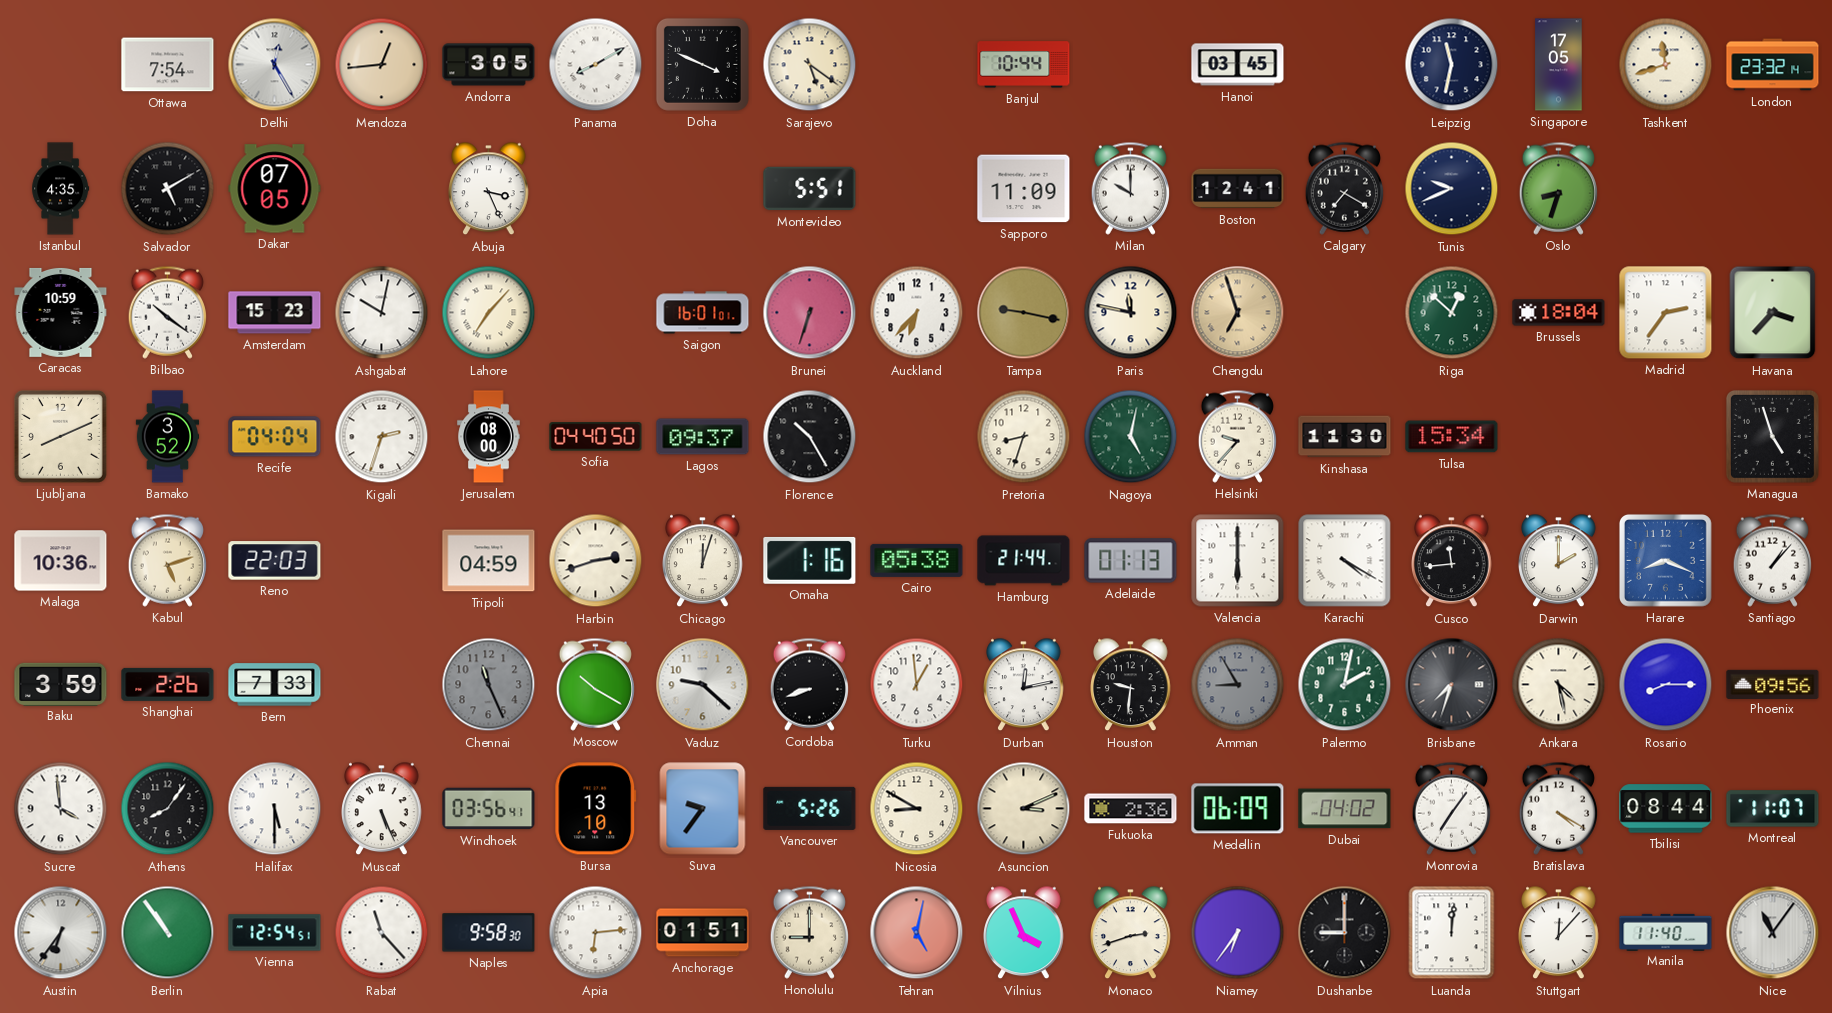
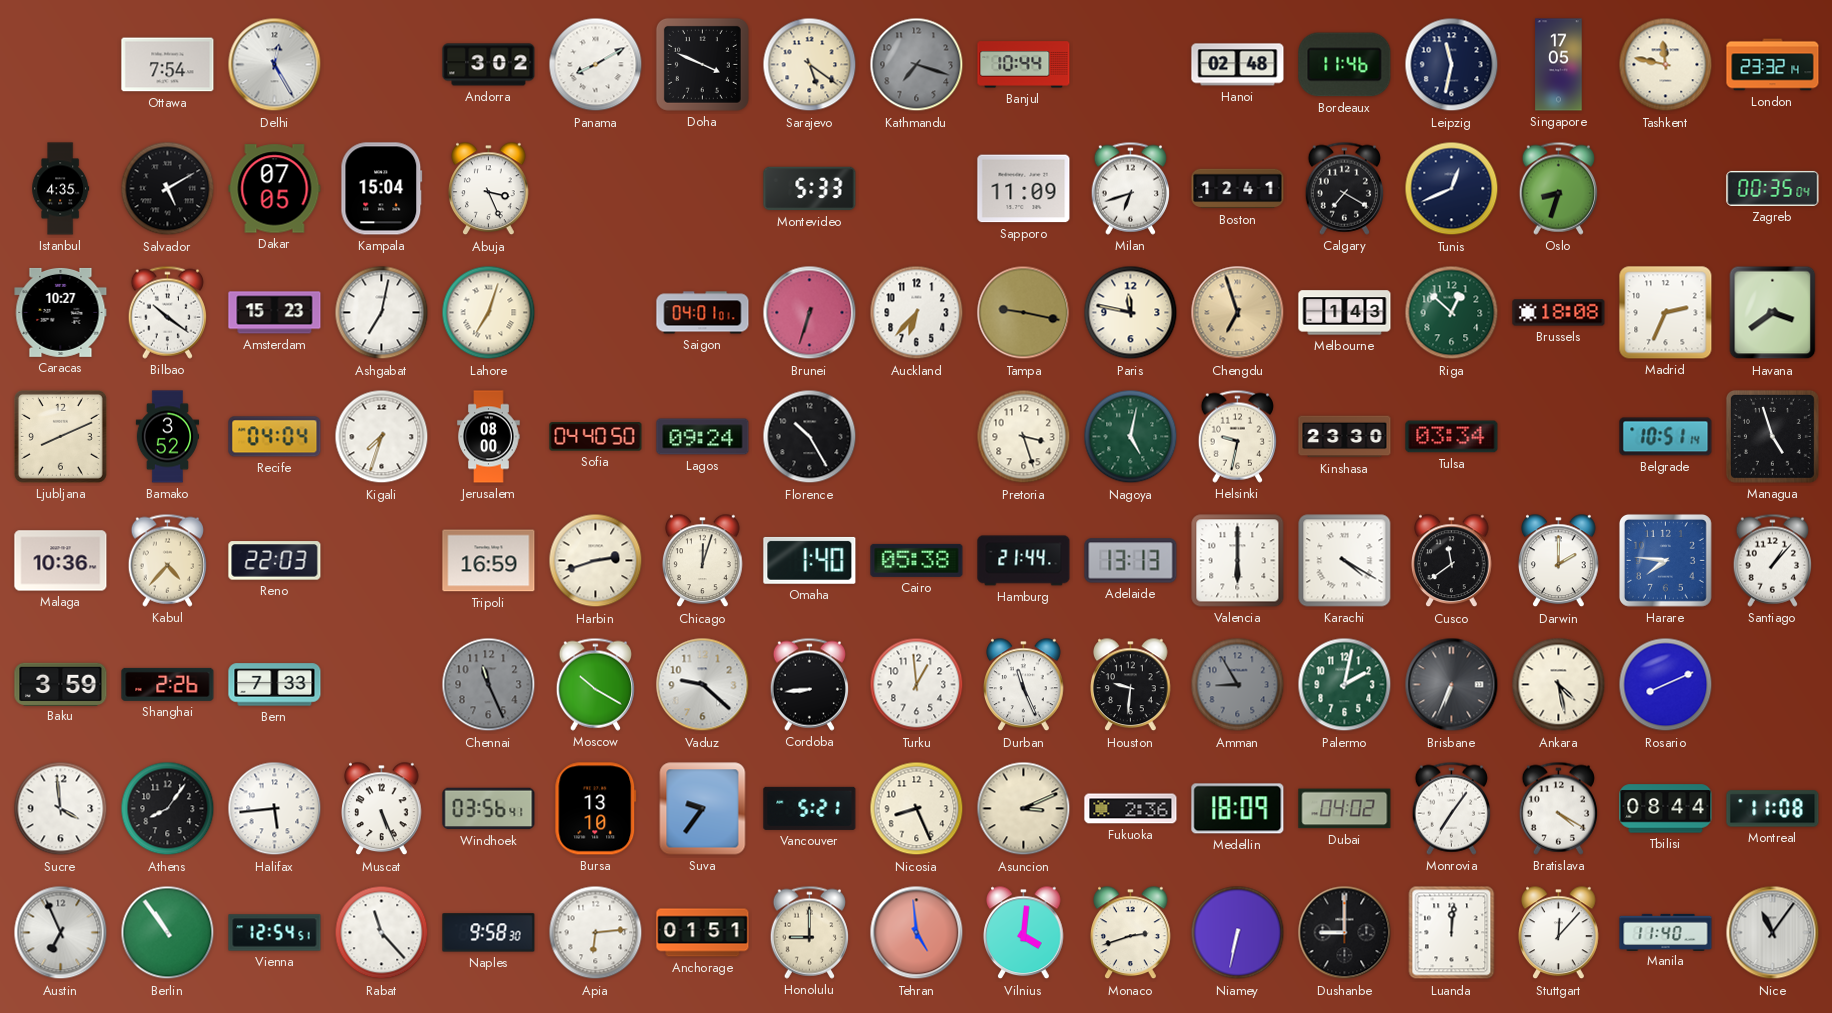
Mendoza: 12:44 -> none
Andorra: 3:05 -> 3:02
Kathmandu: none -> 7:18
Hanoi: 03:45 -> 02:48
Bordeaux: none -> 11:46
Tashkent: 11:42 -> 11:47
Kampala: none -> 15:04
Montevideo: 5:51 -> 5:33
Milan: 10:00 -> 6:42
Tunis: 9:41 -> 12:41
Zagreb: none -> 00:35
Caracas: 10:59 -> 10:27
Ashgabat: 10:02 -> 7:02
Lahore: 7:07 -> 7:03
Saigon: 16:01 -> 04:01
Melbourne: none -> 1:43
Brussels: 18:04 -> 18:08
Madrid: 2:36 -> 2:34
Havana: 3:37 -> 3:39
Kigali: 2:33 -> 7:33
Lagos: 09:37 -> 09:24
Pretoria: 8:33 -> 3:27
Helsinki: 9:37 -> 9:32
Kinshasa: 11:30 -> 23:30
Tulsa: 15:34 -> 03:34
Belgrade: none -> 10:51
Kabul: 5:12 -> 4:37
Tripoli: 04:59 -> 16:59
Omaha: 1:16 -> 1:40
Adelaide: 01:13 -> 13:13
Cusco: 11:44 -> 11:39
Harare: 8:19 -> 7:46
Cordoba: 8:42 -> 8:44
Durban: 12:13 -> 11:26
Brisbane: 7:33 -> 6:34
Rosario: 8:15 -> 8:11
Phoenix: 09:56 -> none
Halifax: 5:30 -> 5:44
Vancouver: 5:26 -> 5:21
Nicosia: 8:50 -> 8:26
Medellin: 06:09 -> 18:09
Montreal: 11:07 -> 11:08
Austin: 6:36 -> 6:56
Tehran: 5:02 -> 4:59
Vilnius: 3:56 -> 4:01
Niamey: 6:36 -> 6:32
